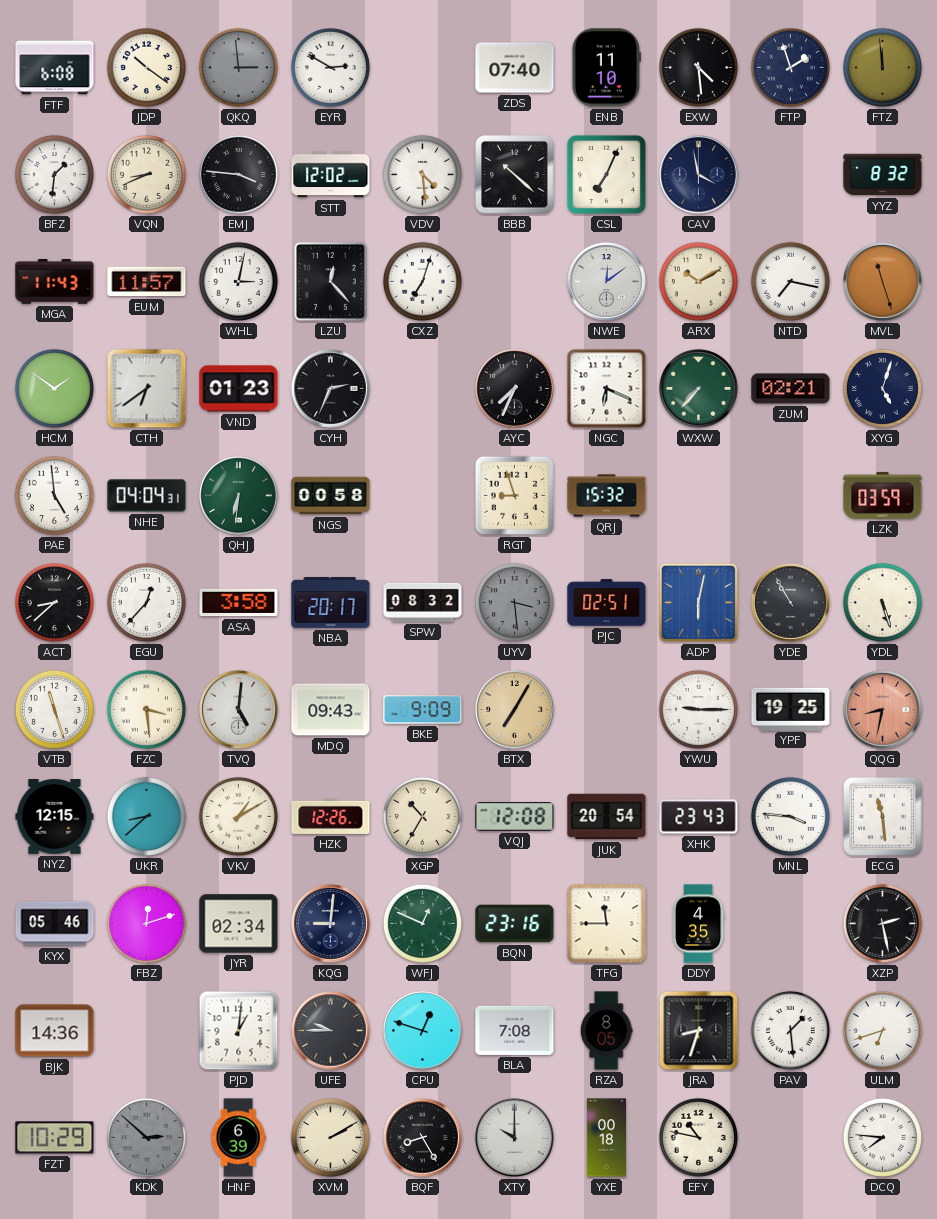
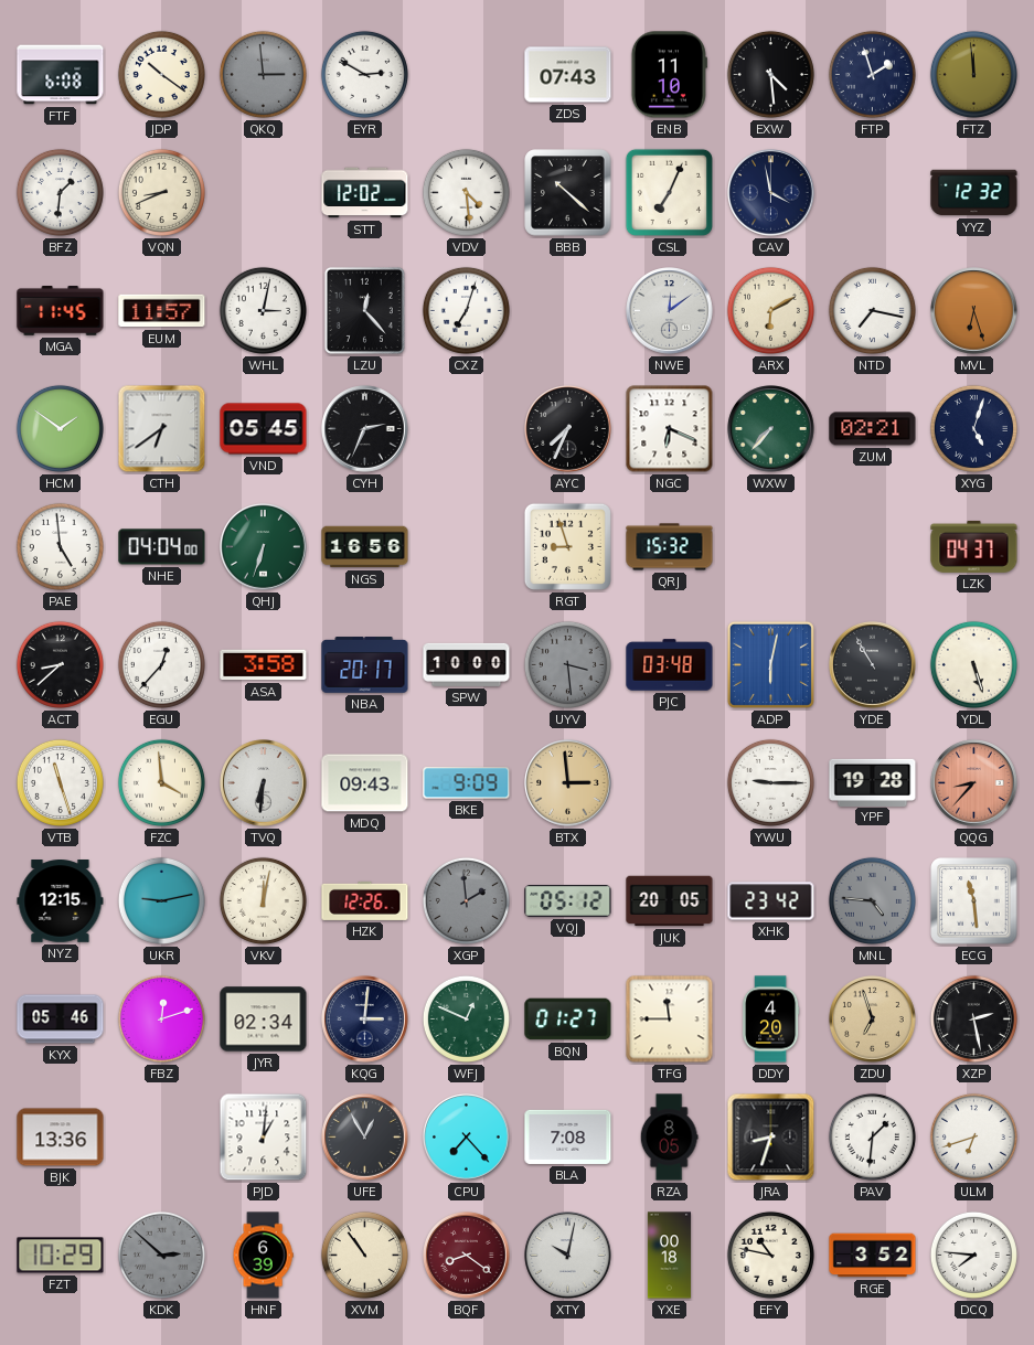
ZDS: 07:40 -> 07:43
EMJ: 3:46 -> none
YYZ: 8:32 -> 12:32
MGA: 11:43 -> 11:45
ARX: 10:10 -> 6:10
MVL: 11:27 -> 6:27
VND: 01:23 -> 05:45
NHE: 04:04:31 -> 04:04:00
QHJ: 6:31 -> 6:33
NGS: 00:58 -> 16:56
LZK: 03:59 -> 04:37
SPW: 08:32 -> 10:00
PJC: 02:51 -> 03:48
FZC: 3:29 -> 3:59
TVQ: 5:01 -> 6:31
BTX: 7:05 -> 2:59
YPF: 19:25 -> 19:28
QQG: 8:32 -> 8:37
UKR: 8:38 -> 9:13
VKV: 1:10 -> 12:02
XGP: 10:35 -> 1:59
XGP dial: cream -> grey
VQJ: 12:08 -> 05:12
JUK: 20:54 -> 20:05
XHK: 23:43 -> 23:42
MNL: 3:46 -> 4:46
MNL dial: white -> grey
KQG: 9:01 -> 3:01
BQN: 23:16 -> 01:27
DDY: 4:35 -> 4:20
ZDU: none -> 6:57
BJK: 14:36 -> 13:36
UFE: 9:45 -> 12:55
CPU: 12:48 -> 7:23
PAV: 1:29 -> 1:31
XVM: 2:10 -> 10:54
BQF: 8:25 -> 8:21
BQF dial: black -> burgundy
XTY: 10:00 -> 10:02
RGE: none -> 3:52
